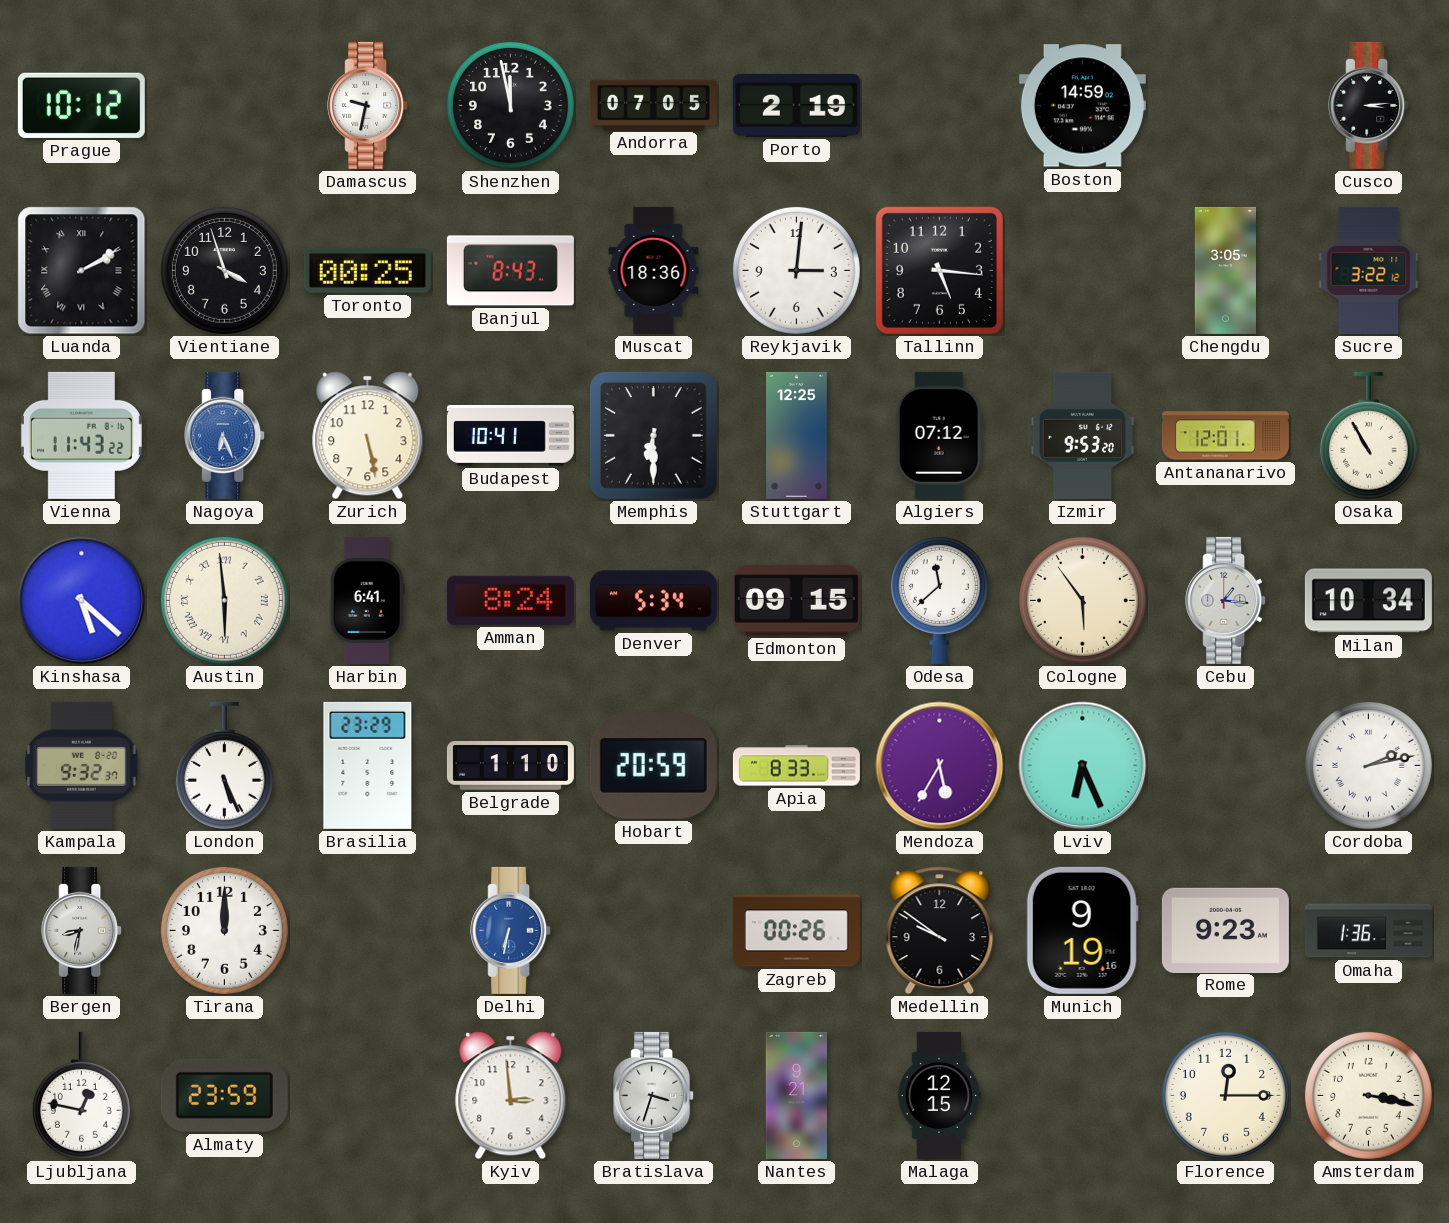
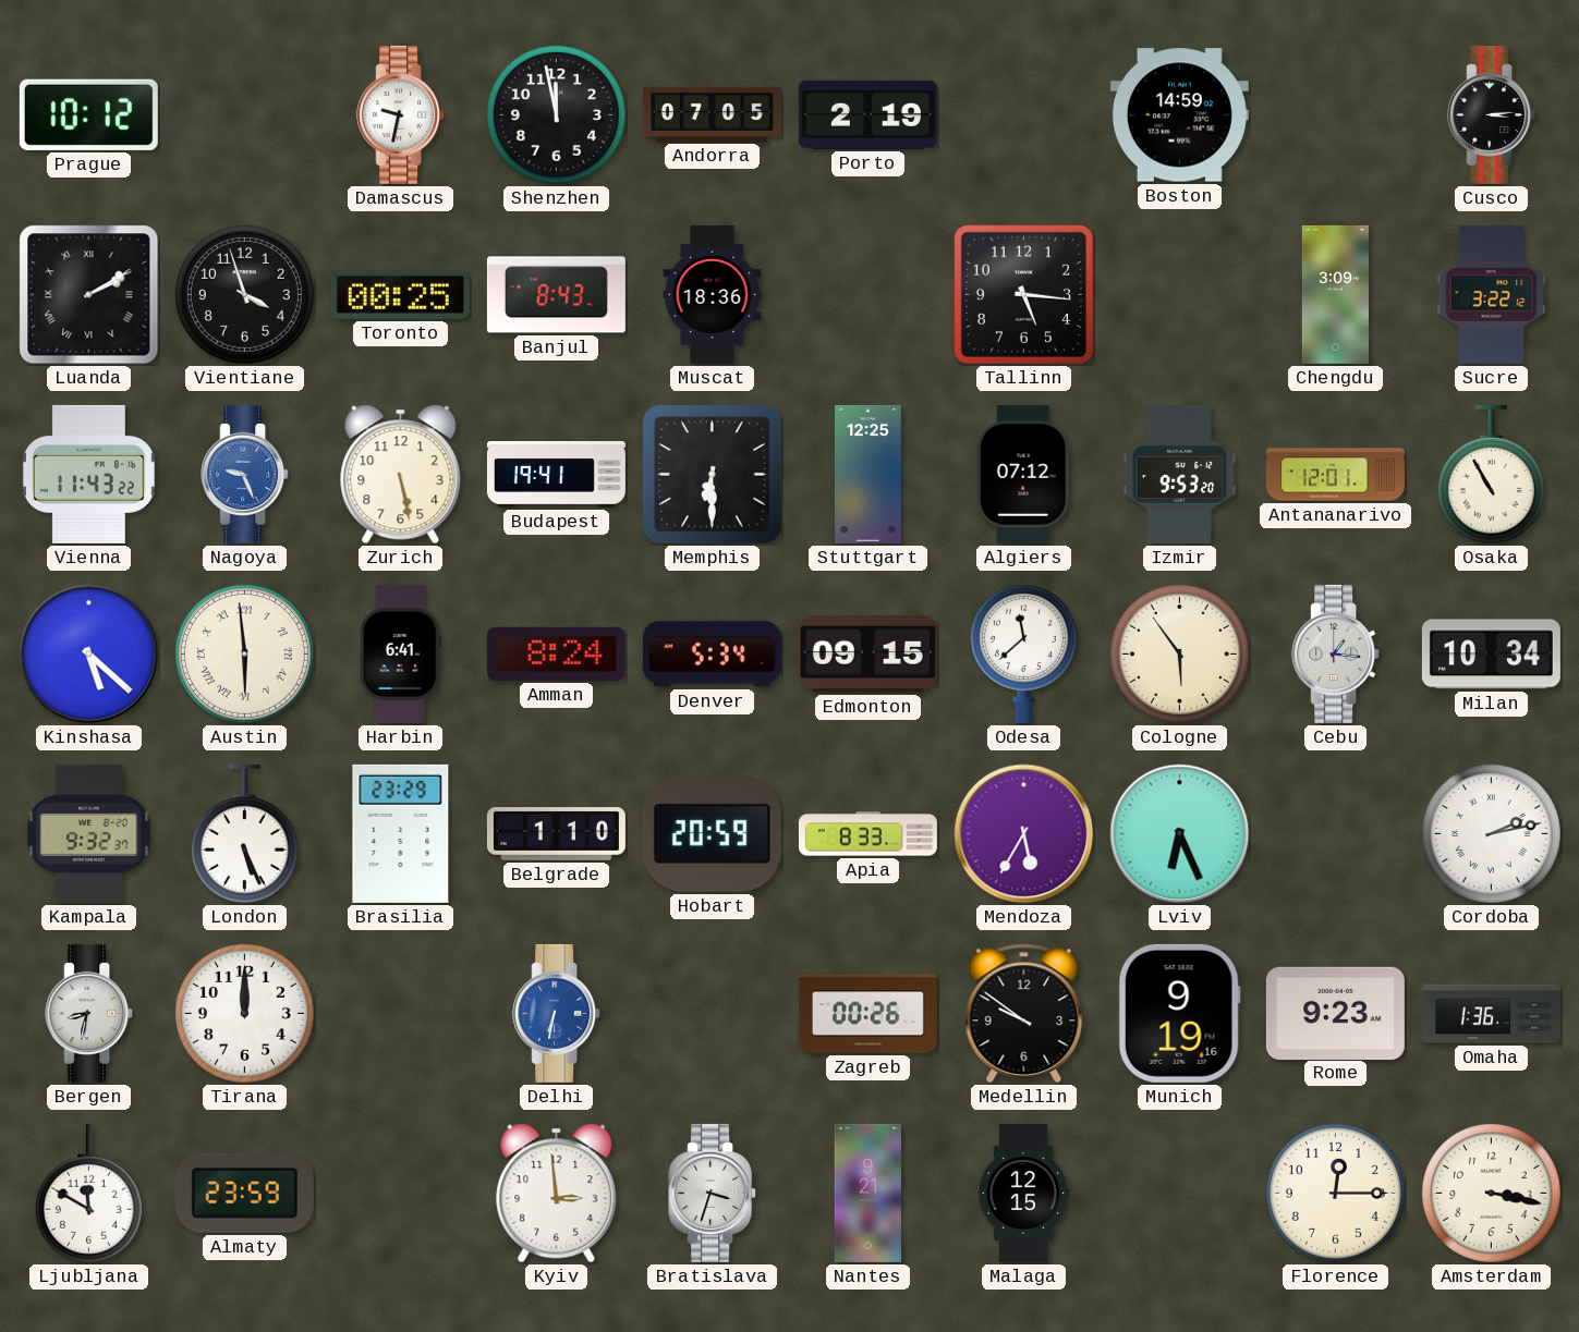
Reykjavik: 3:01 -> none
Chengdu: 3:05 -> 3:09
Nagoya: 6:26 -> 9:26
Budapest: 10:41 -> 19:41
Ljubljana: 12:47 -> 11:50
